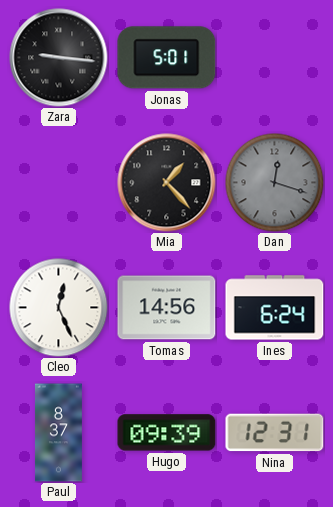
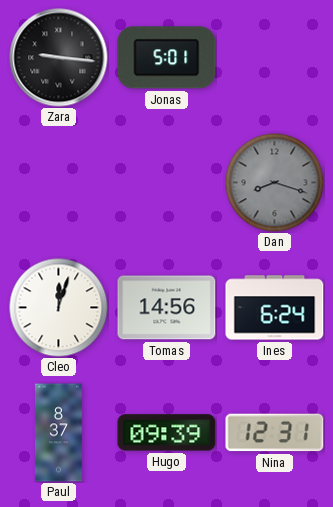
Mia: 1:23 -> none
Dan: 12:18 -> 8:18
Cleo: 12:26 -> 12:03
